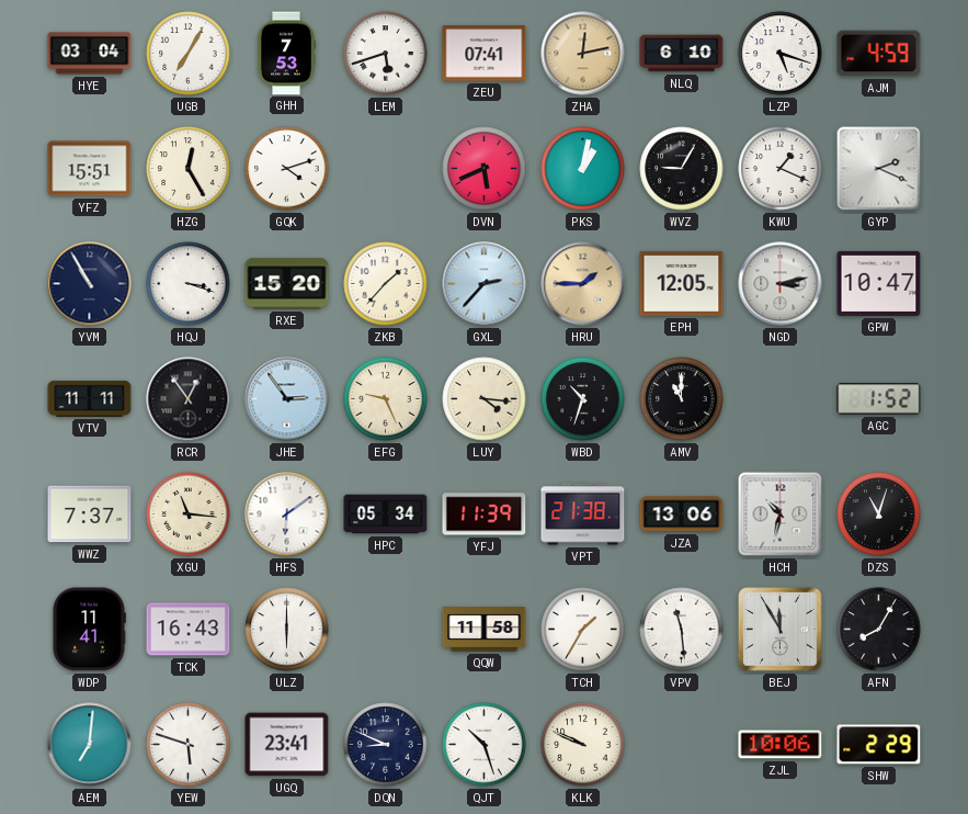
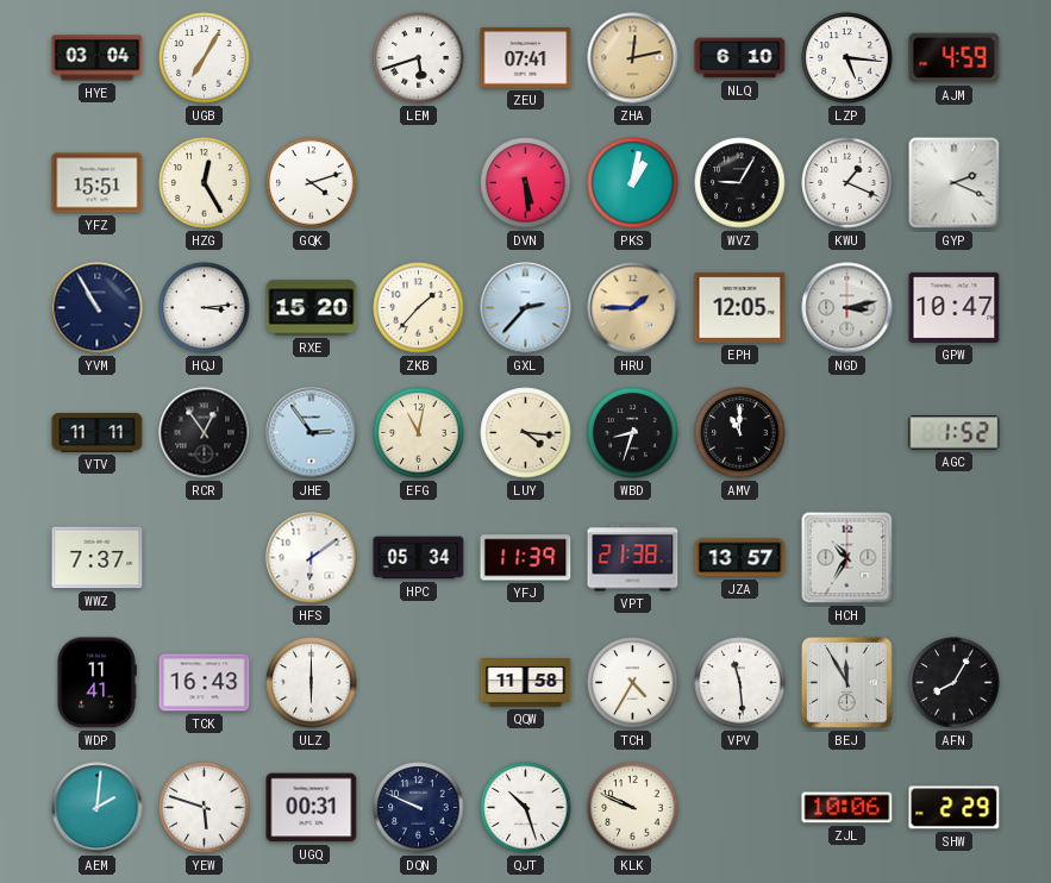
GHH: 7:53 -> none
LZP: 5:18 -> 5:16
DVN: 5:41 -> 5:29
HQJ: 3:18 -> 3:14
EFG: 9:26 -> 11:02
WBD: 10:33 -> 8:33
XGU: 11:16 -> none
JZA: 13:06 -> 13:57
HCH: 10:32 -> 10:35
DZS: 11:03 -> none
TCH: 1:35 -> 4:35
AEM: 7:01 -> 2:01
UGQ: 23:41 -> 00:31
DQN: 8:49 -> 9:49
